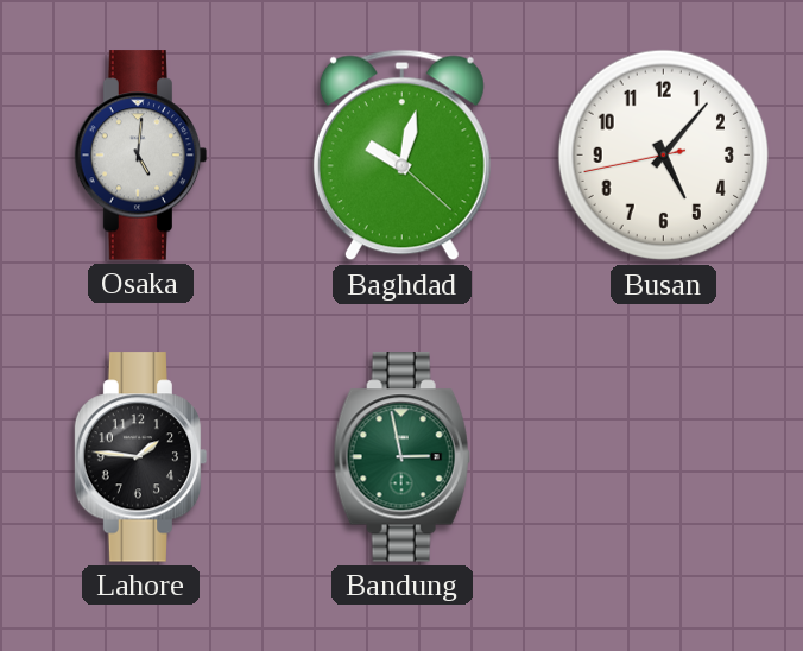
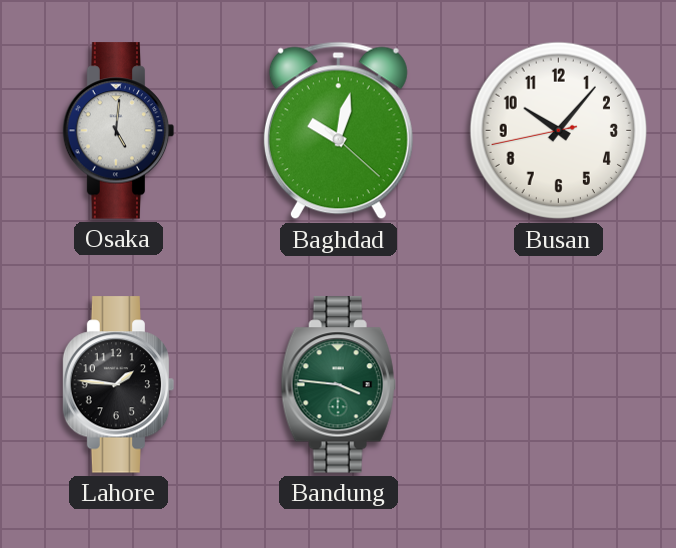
Busan: 5:06 -> 10:06
Bandung: 2:58 -> 3:46
